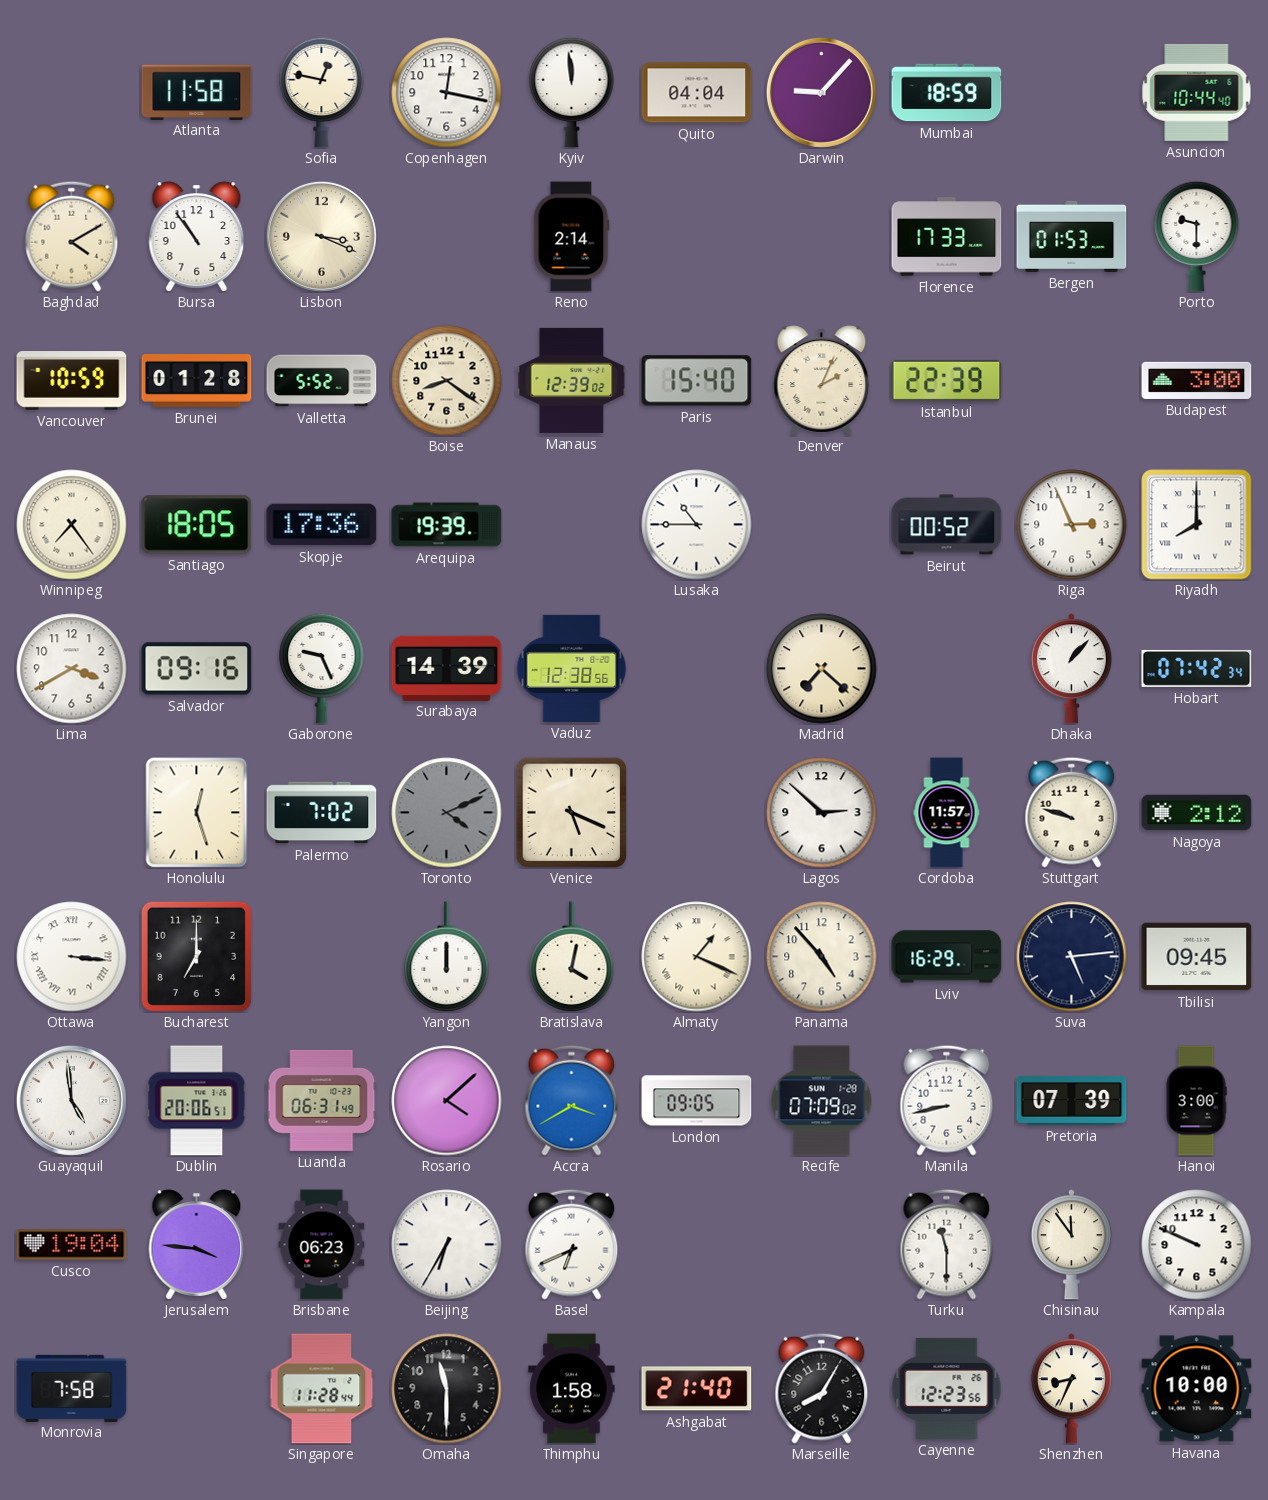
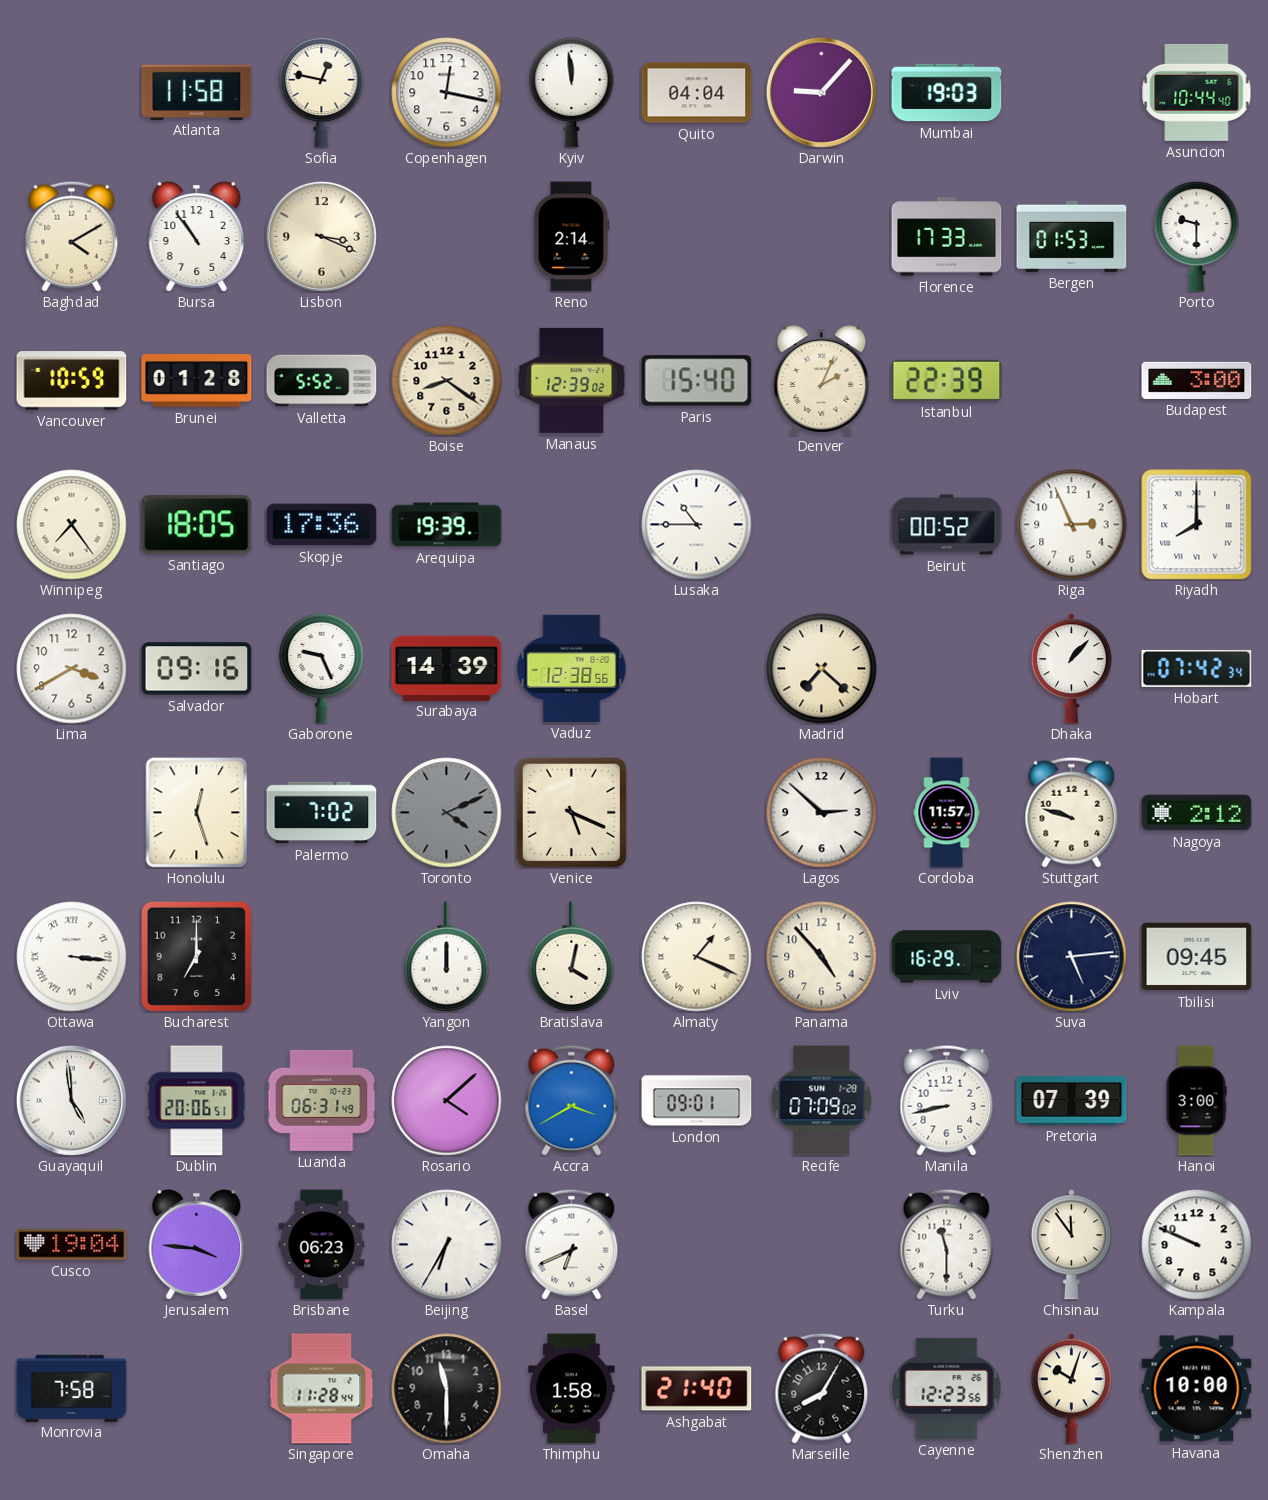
Mumbai: 18:59 -> 19:03
London: 09:05 -> 09:01
Shenzhen: 8:34 -> 10:03
